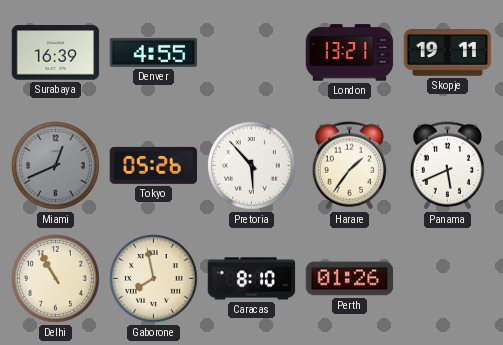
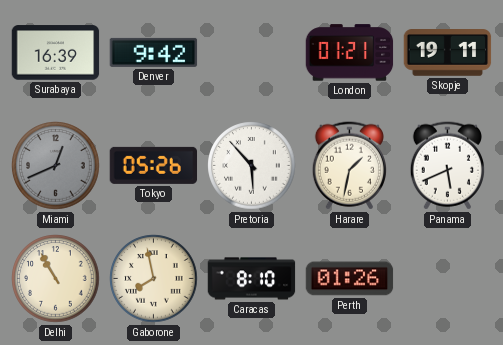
Denver: 4:55 -> 9:42
London: 13:21 -> 01:21
Harare: 1:36 -> 1:32
